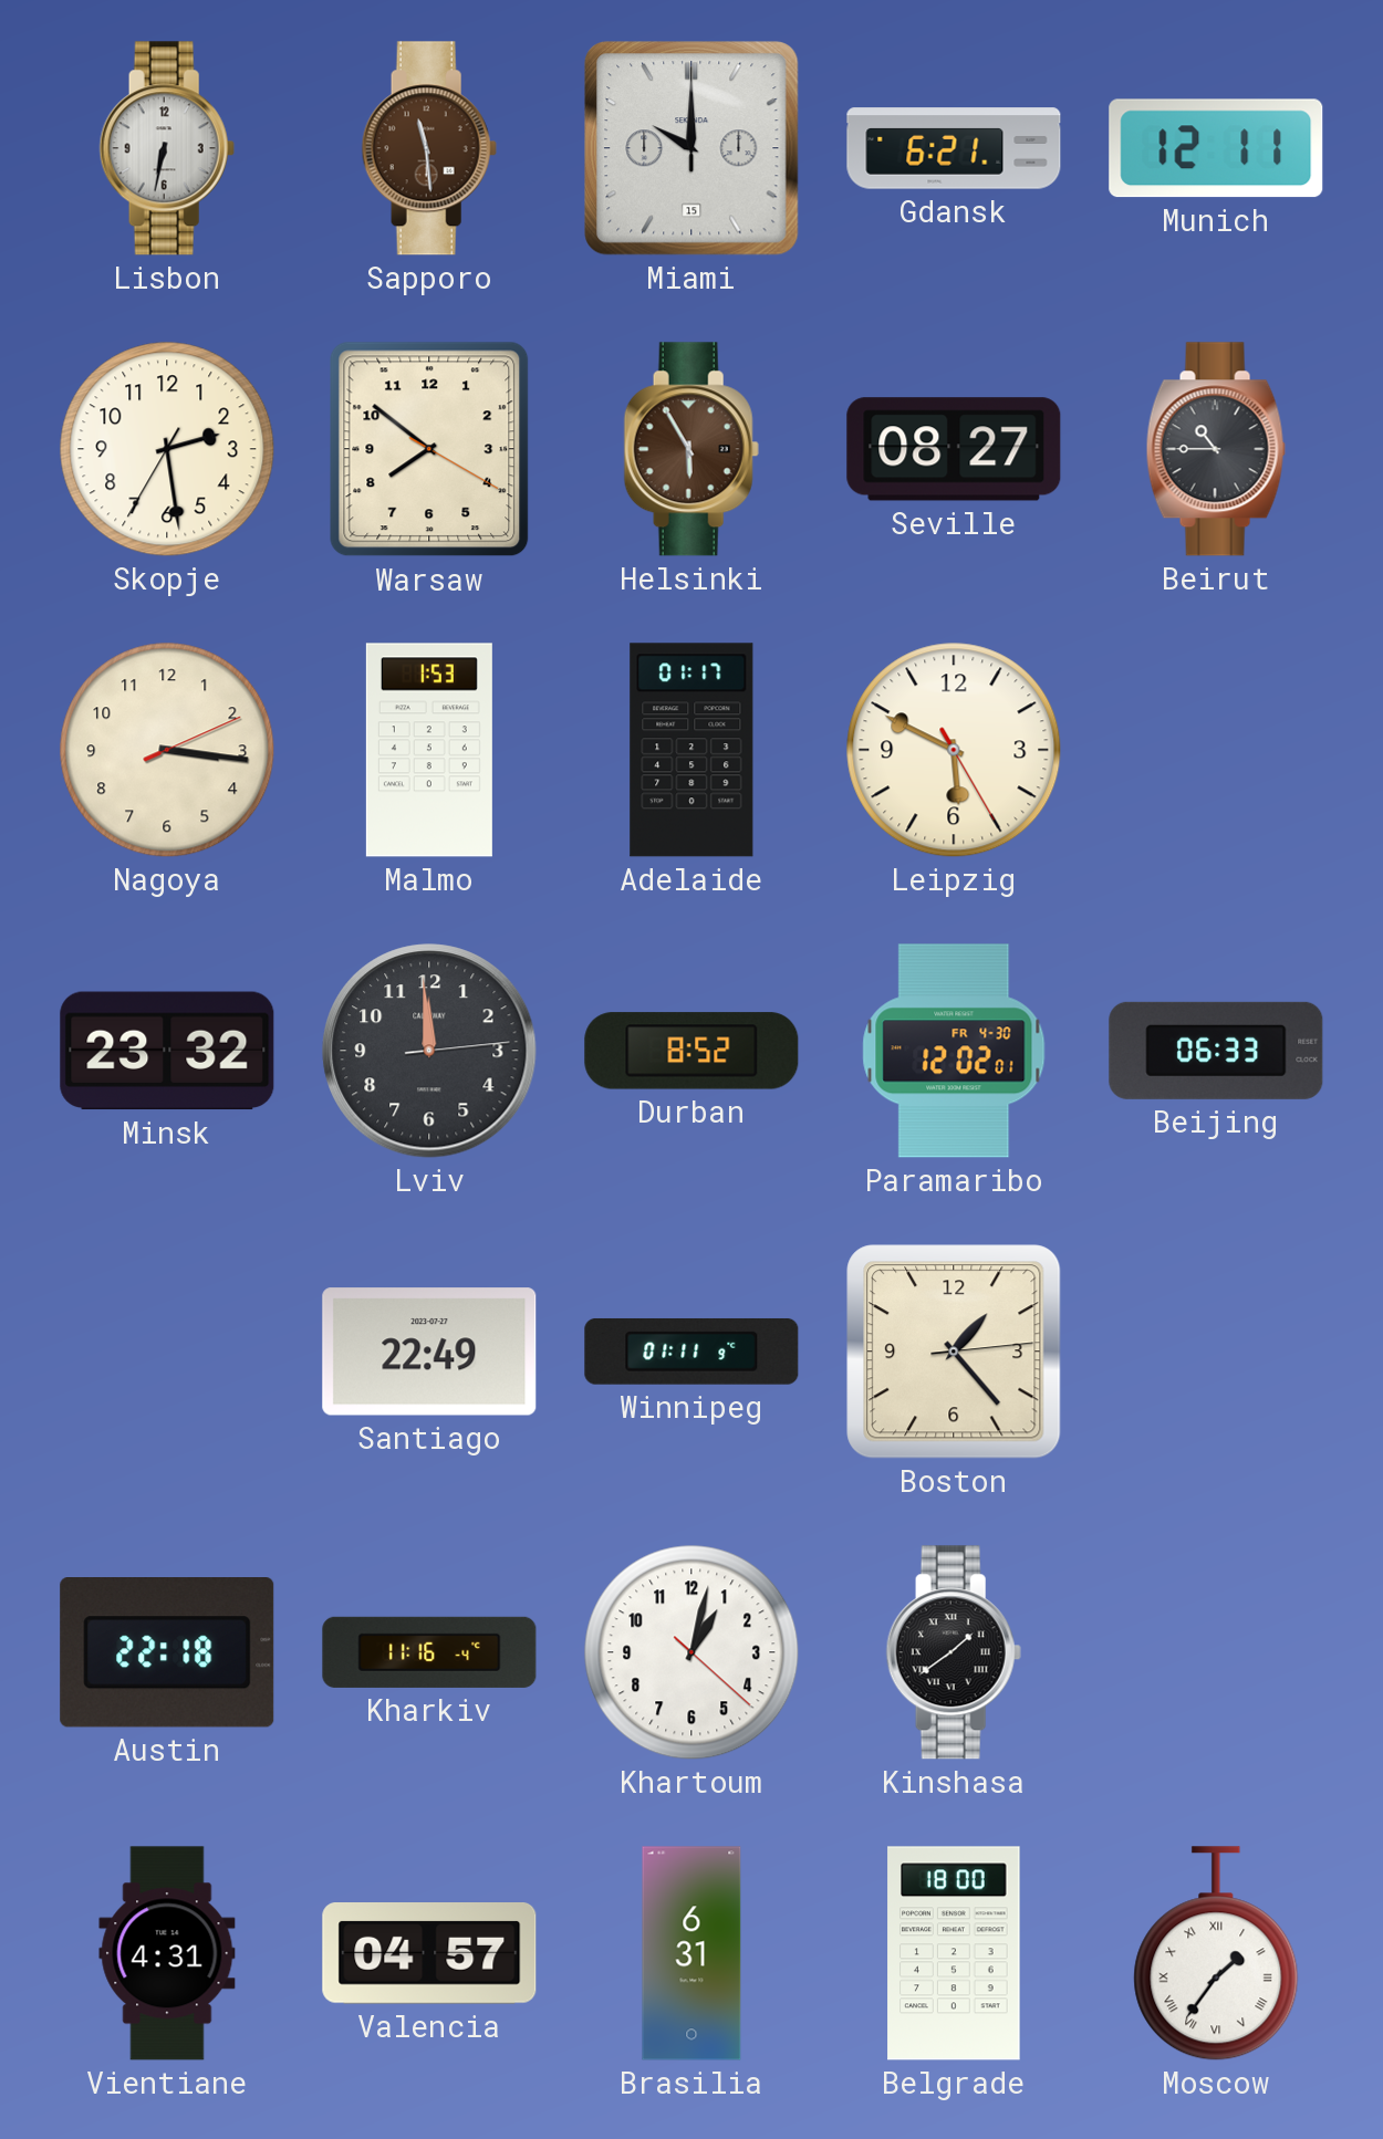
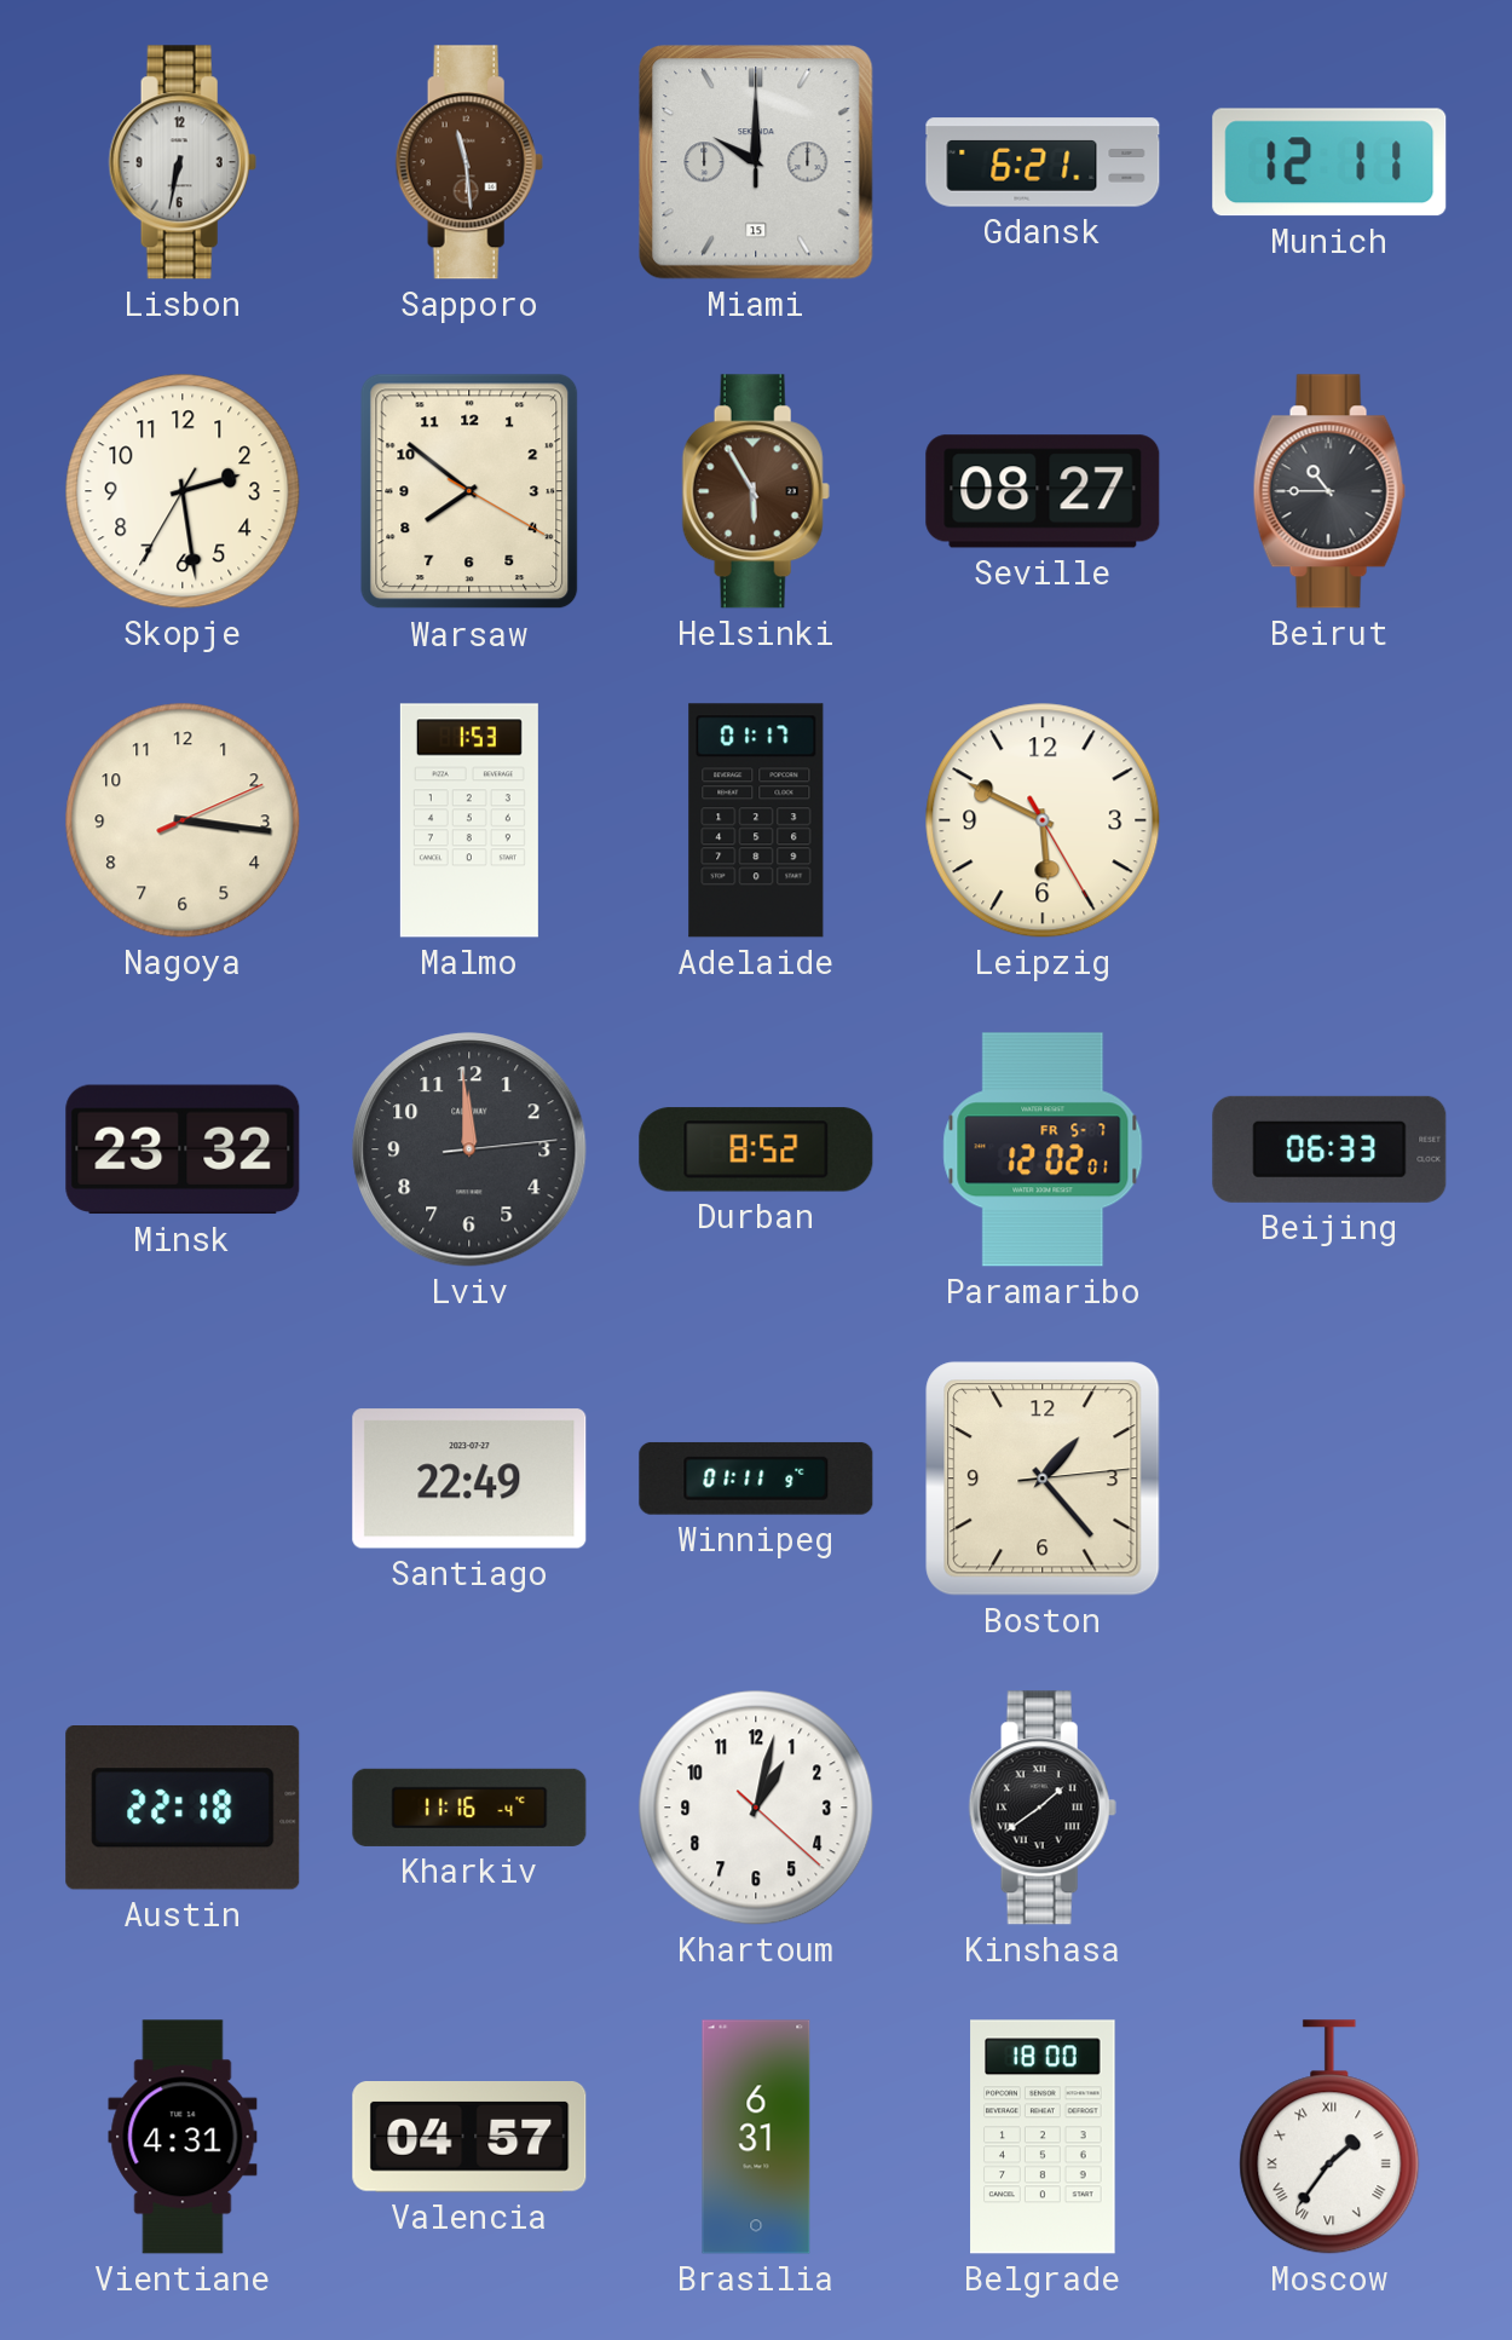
Paramaribo date: FR 4-30 -> FR 5-7
